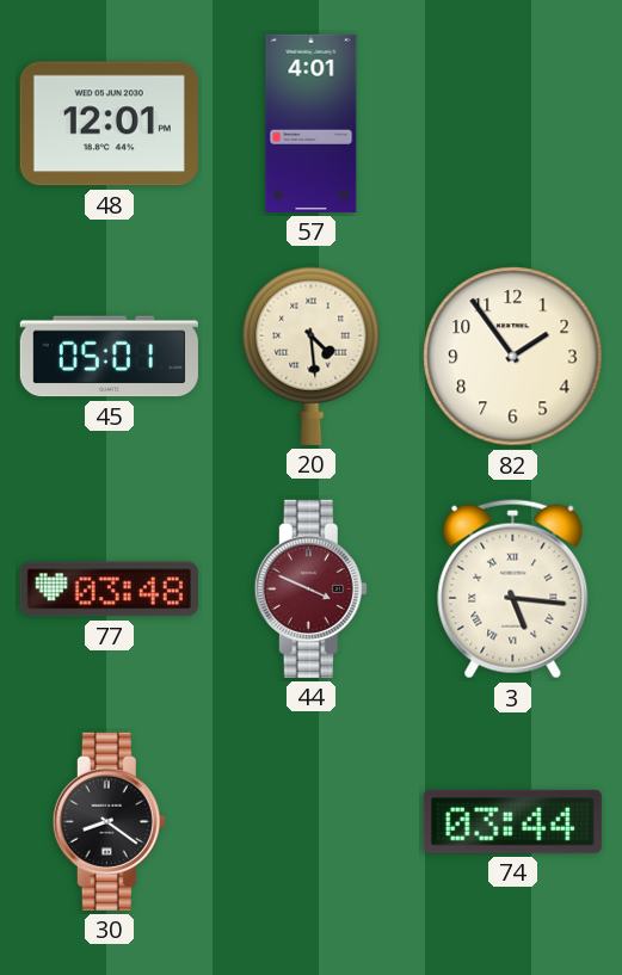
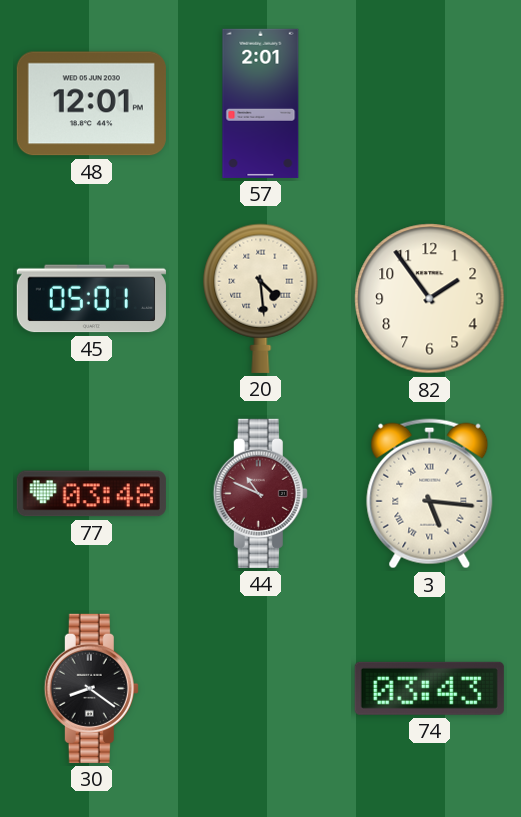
57: 4:01 -> 2:01
44: 3:49 -> 10:49
74: 03:44 -> 03:43
